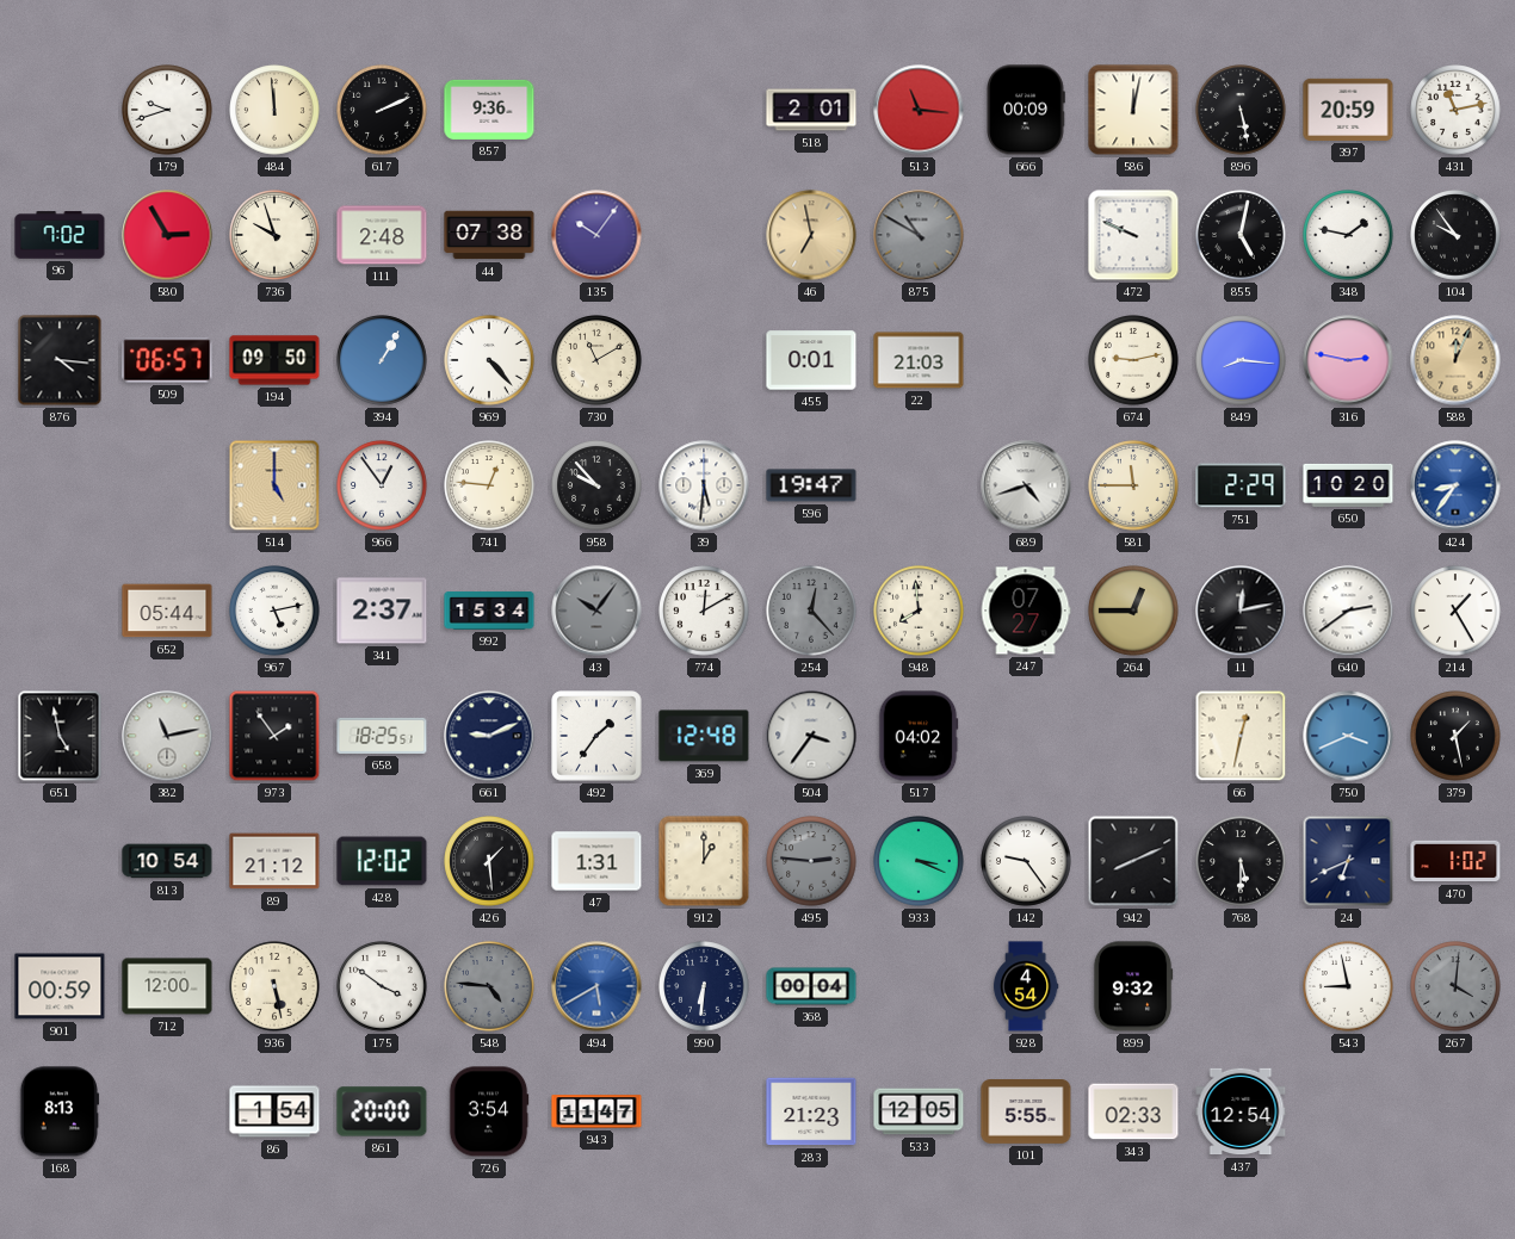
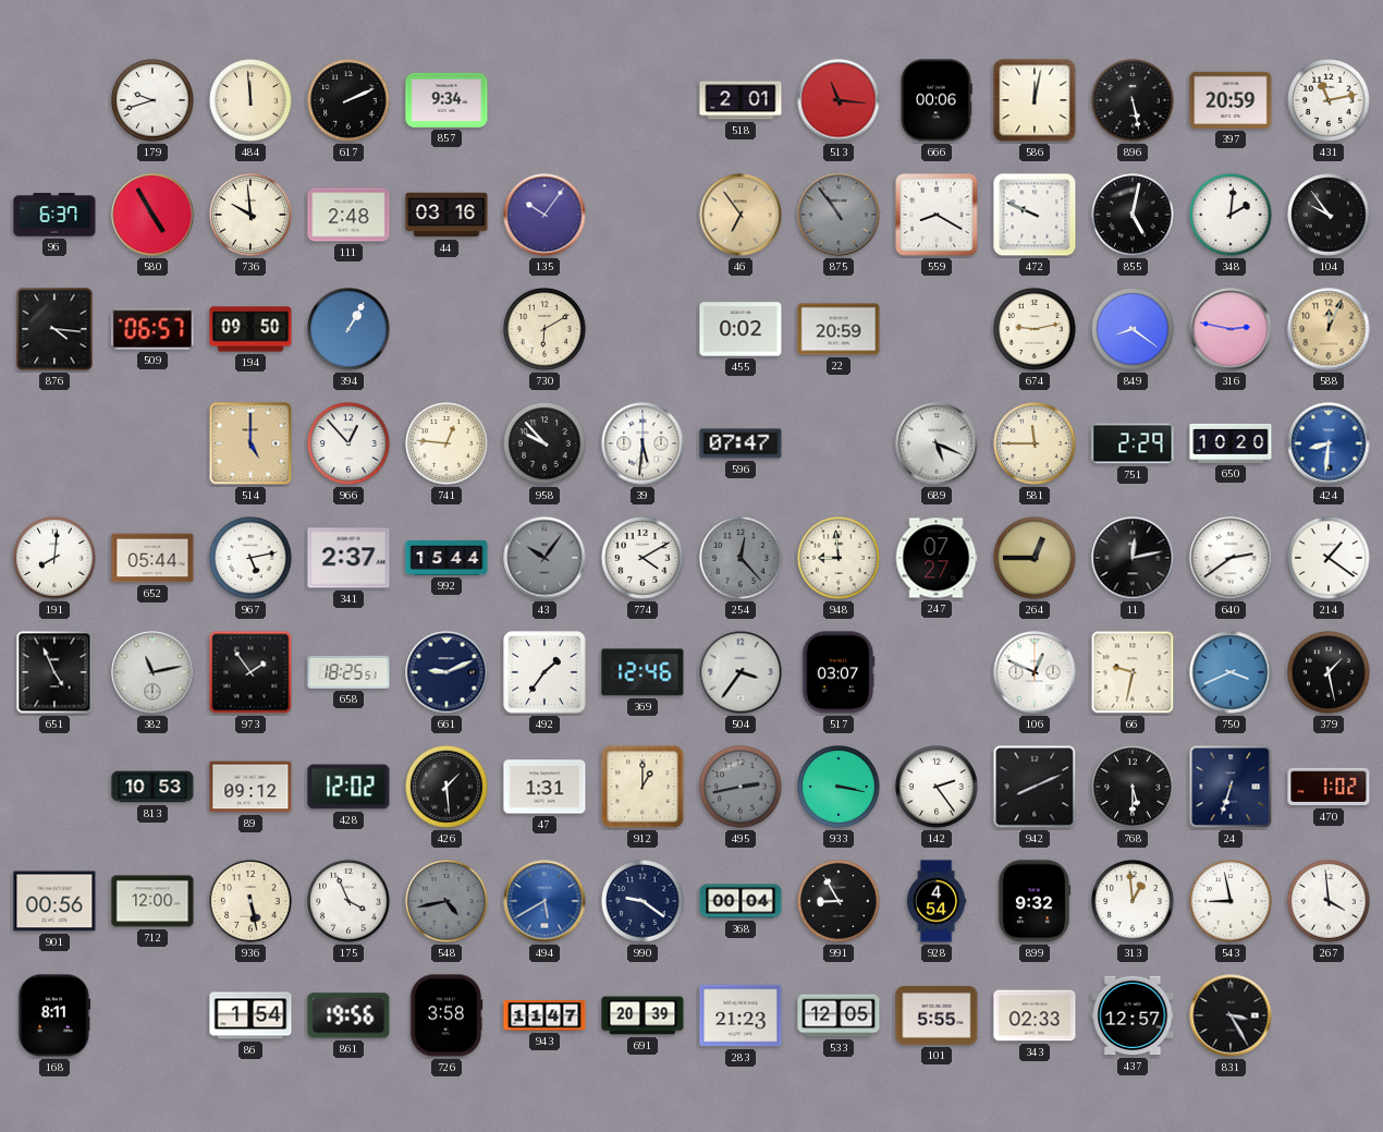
857: 9:36 -> 9:34
666: 00:09 -> 00:06
96: 7:02 -> 6:37
580: 2:55 -> 4:55
736: 9:57 -> 9:59
44: 07:38 -> 03:16
46: 6:58 -> 6:54
875: 10:50 -> 10:54
559: none -> 8:20
348: 1:47 -> 2:01
969: 4:23 -> none
730: 11:10 -> 6:10
455: 0:01 -> 0:02
22: 21:03 -> 20:59
849: 8:16 -> 8:21
966: 12:54 -> 12:53
596: 19:47 -> 07:47
689: 4:42 -> 5:19
424: 8:36 -> 8:31
191: none -> 8:01
992: 15:34 -> 15:44
774: 12:10 -> 4:10
948: 7:59 -> 8:59
214: 1:25 -> 1:21
651: 4:58 -> 4:56
369: 12:48 -> 12:46
517: 04:02 -> 03:07
106: none -> 12:49
66: 12:32 -> 9:32
813: 10:54 -> 10:53
89: 21:12 -> 09:12
495: 2:46 -> 2:43
933: 3:19 -> 3:17
142: 9:24 -> 2:24
24: 6:41 -> 6:33
901: 00:59 -> 00:56
175: 3:51 -> 3:56
548: 4:46 -> 4:43
990: 6:31 -> 9:21
991: none -> 8:55
313: none -> 12:59
267: 4:01 -> 3:59
267 dial: grey -> white
168: 8:13 -> 8:11
861: 20:00 -> 19:56
726: 3:54 -> 3:58
691: none -> 20:39
437: 12:54 -> 12:57
831: none -> 3:25
